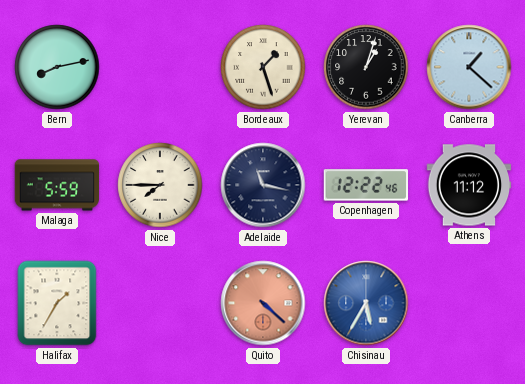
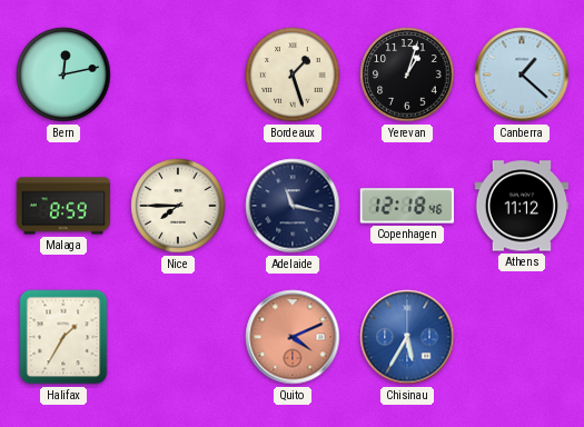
Bern: 8:13 -> 12:13
Malaga: 5:59 -> 8:59
Copenhagen: 12:22 -> 12:18
Quito: 4:22 -> 4:11
